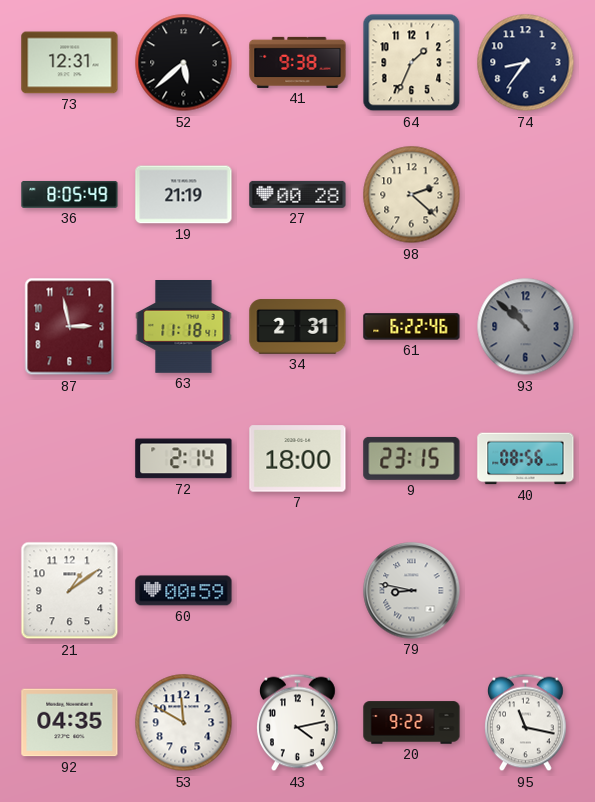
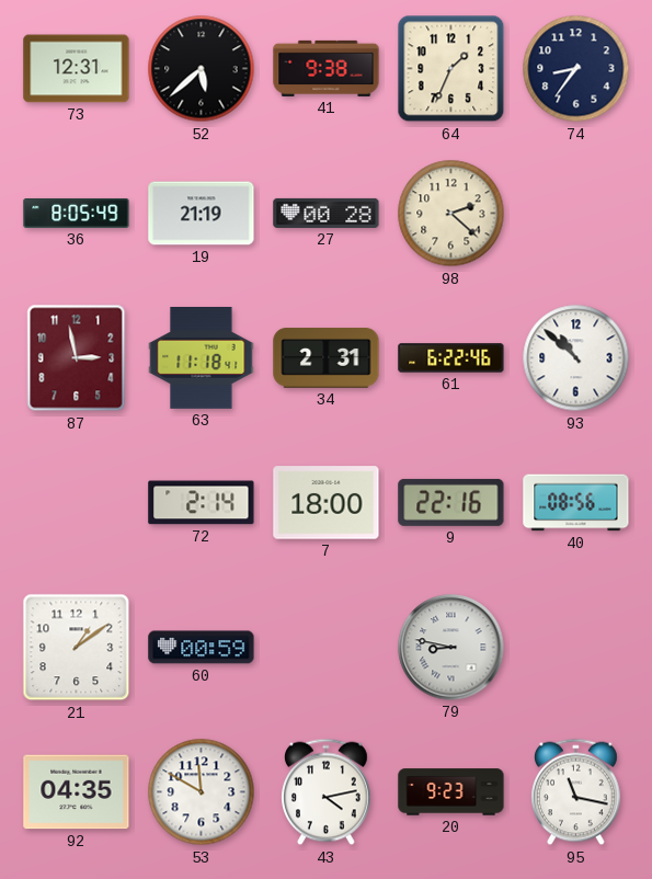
93 dial: grey -> white
9: 23:15 -> 22:16
20: 9:22 -> 9:23
